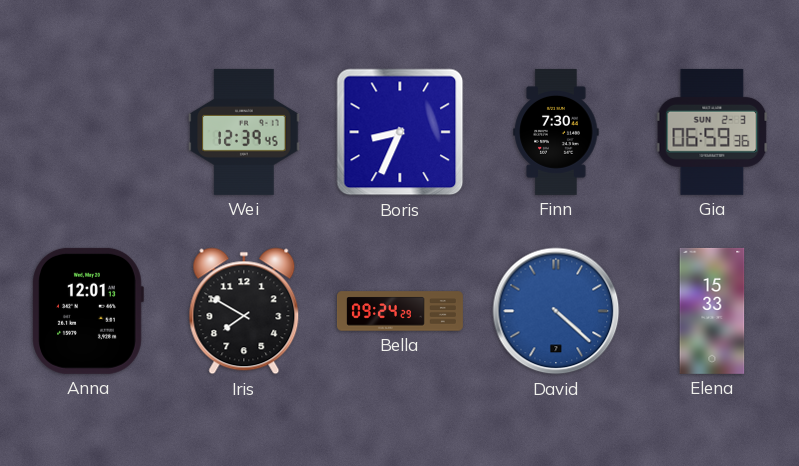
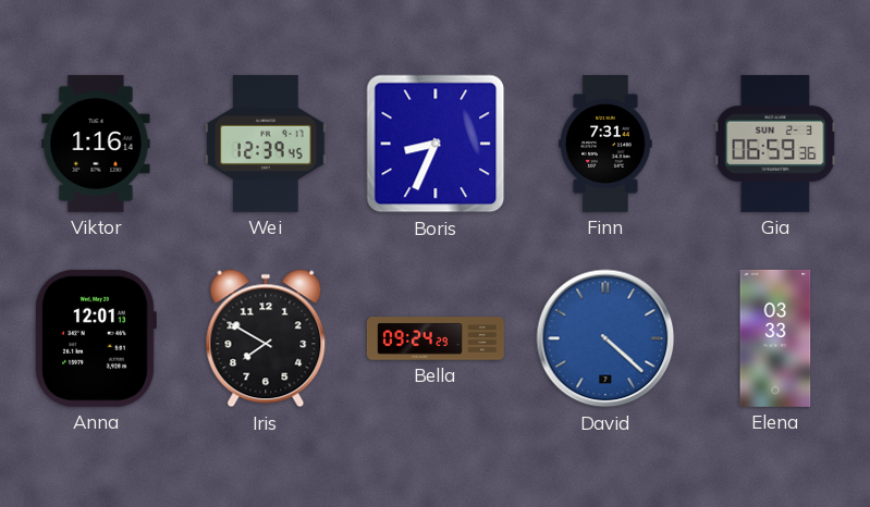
Viktor: none -> 1:16
Finn: 7:30 -> 7:31
Elena: 15:33 -> 03:33
